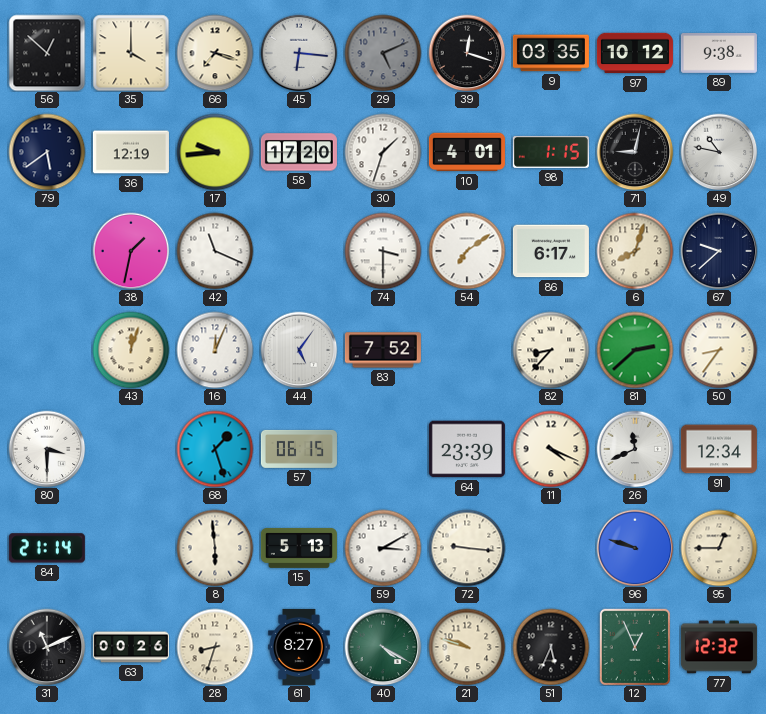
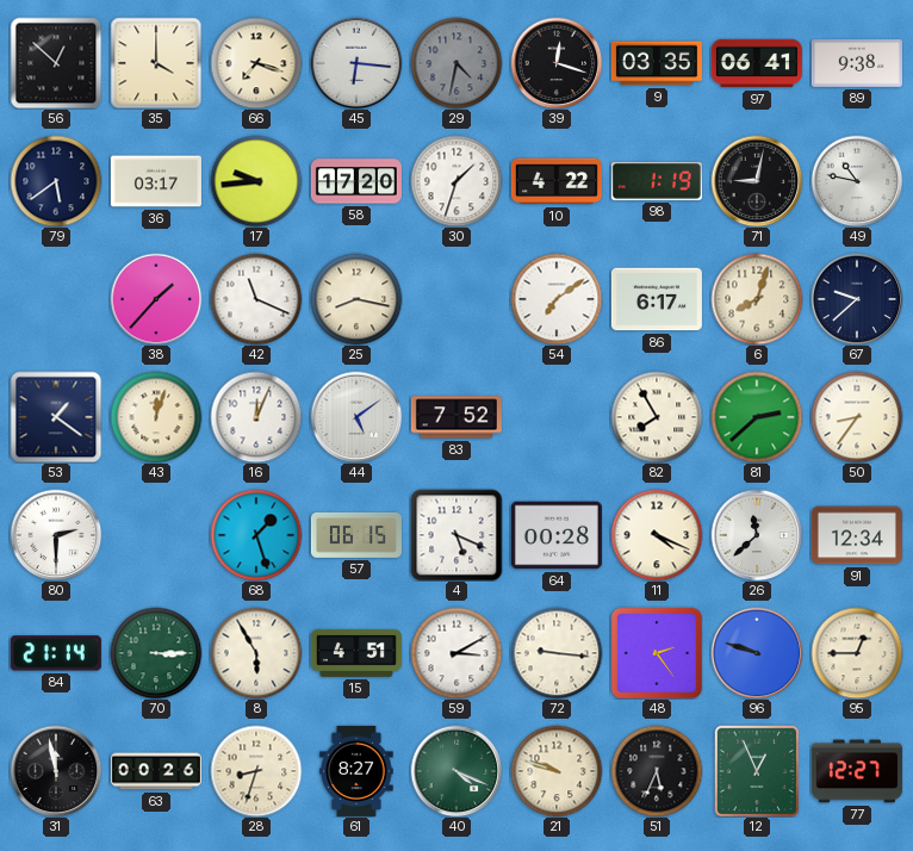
29: 5:11 -> 4:32
97: 10:12 -> 06:41
36: 12:19 -> 03:17
10: 4:01 -> 4:22
98: 1:15 -> 1:19
38: 1:32 -> 1:37
25: none -> 8:17
74: 3:30 -> none
53: none -> 1:21
44: 5:06 -> 5:09
82: 8:37 -> 7:55
80: 3:30 -> 2:30
4: none -> 5:19
64: 23:39 -> 00:28
26: 11:41 -> 11:38
70: none -> 3:15
8: 5:59 -> 5:55
15: 5:13 -> 4:51
48: none -> 2:24
31: 11:11 -> 11:58
40: 4:20 -> 4:19
77: 12:32 -> 12:27
